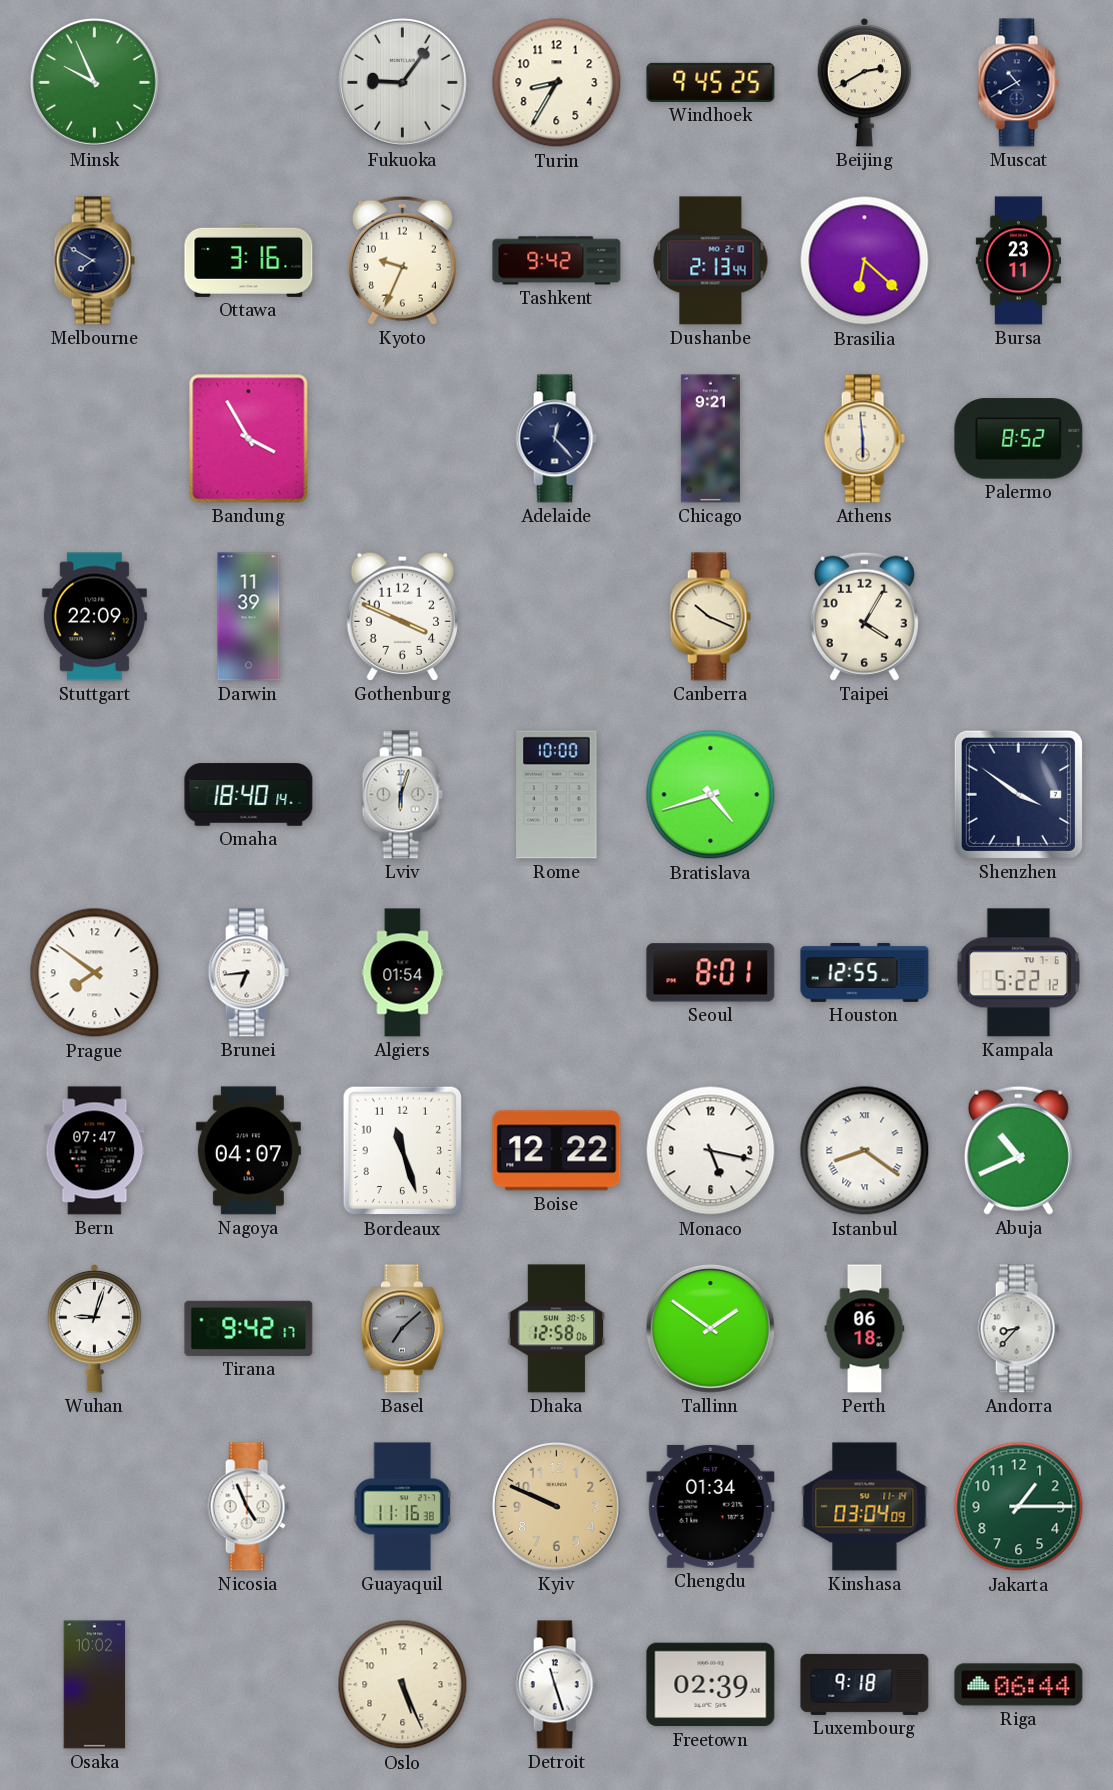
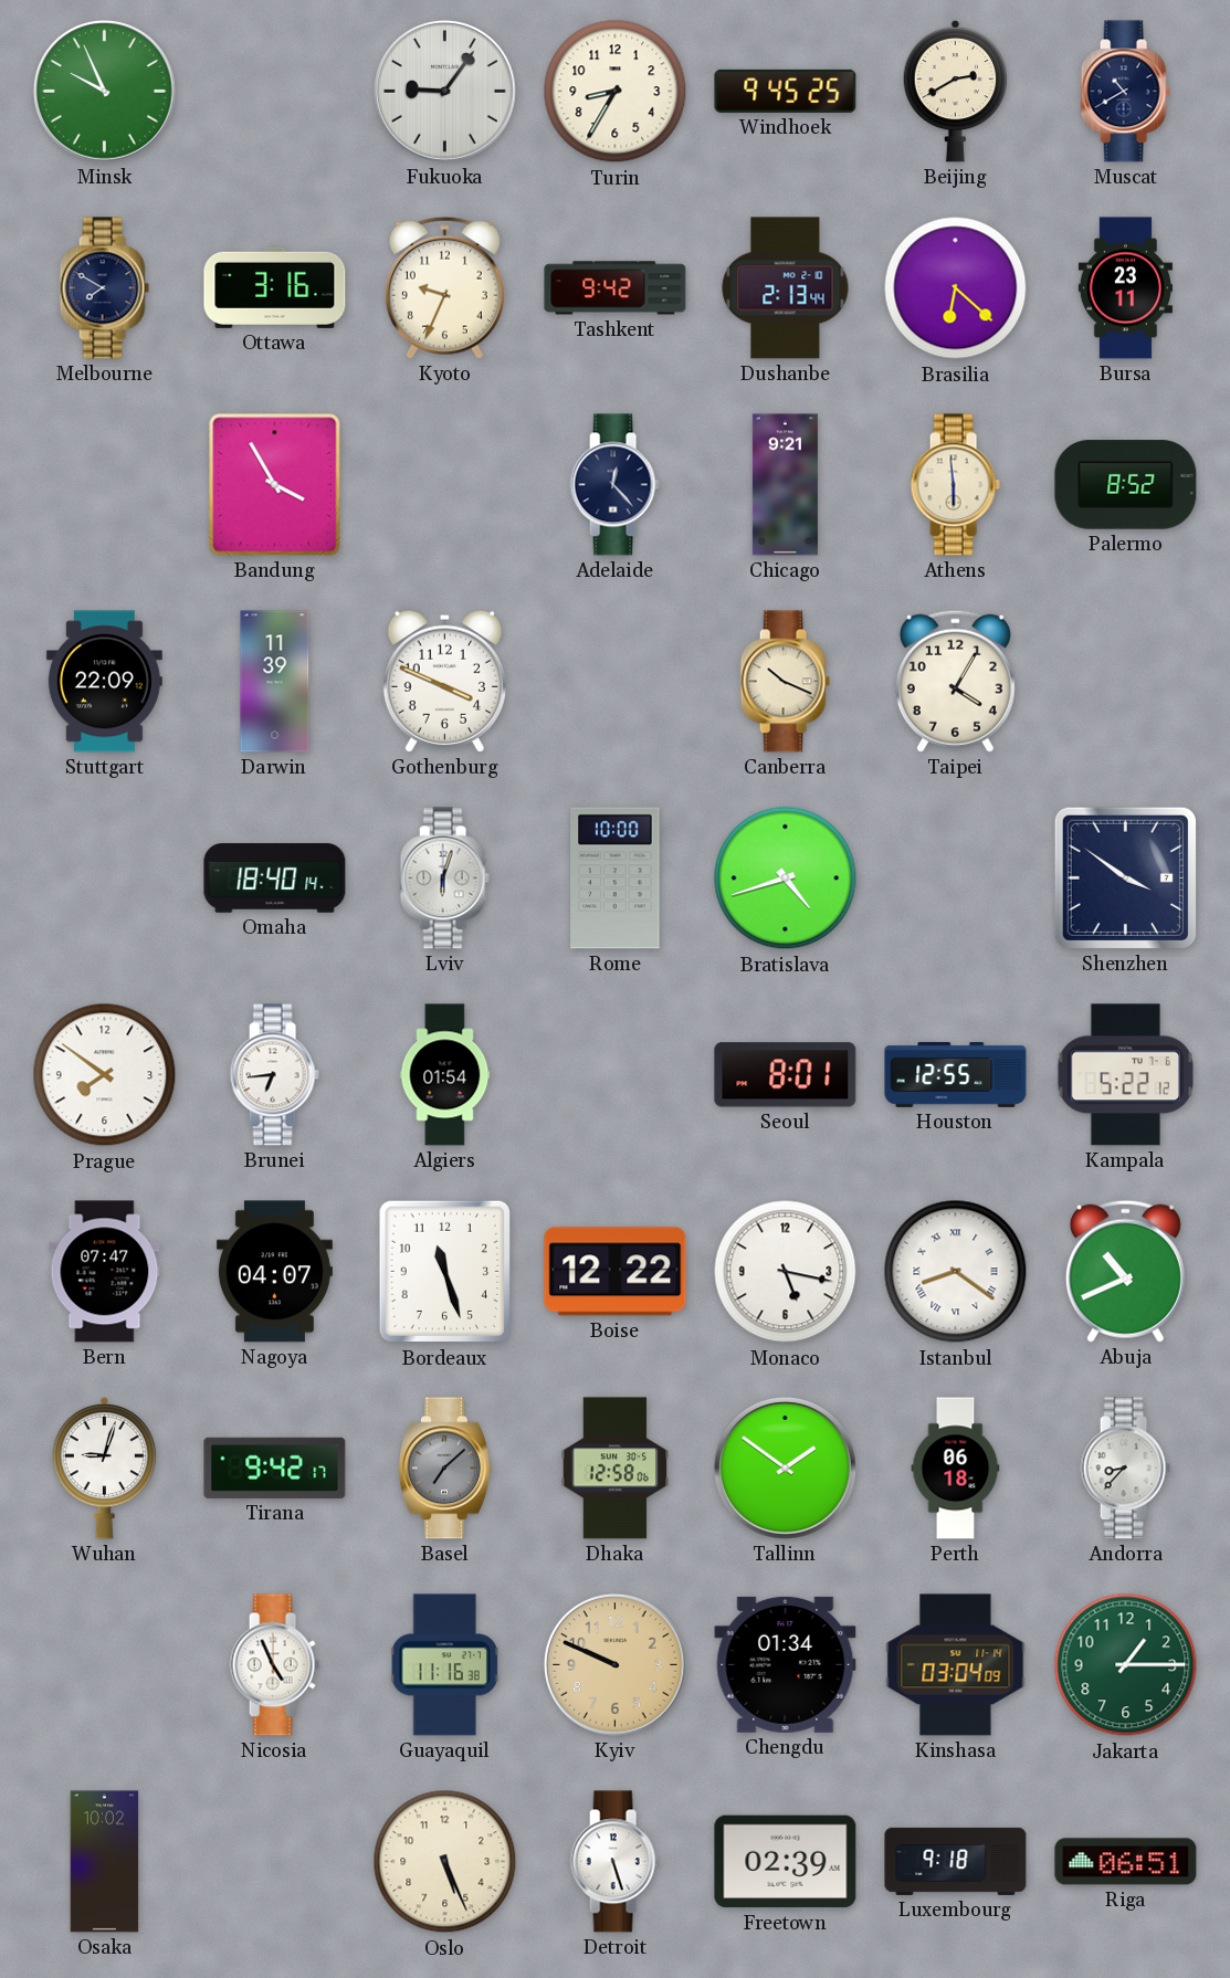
Detroit: 11:27 -> 5:27
Riga: 06:44 -> 06:51
